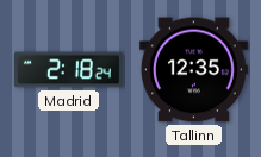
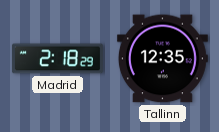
Madrid: 2:18:24 -> 2:18:29
